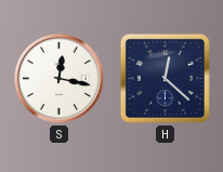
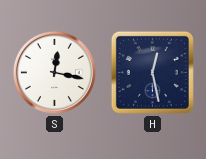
H: 12:22 -> 12:28
